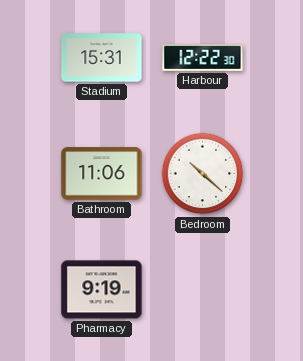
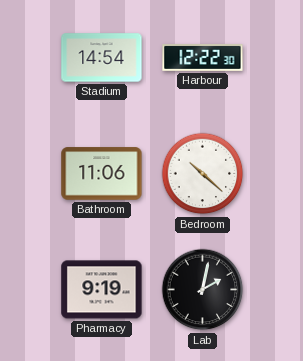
Stadium: 15:31 -> 14:54
Lab: none -> 2:02
